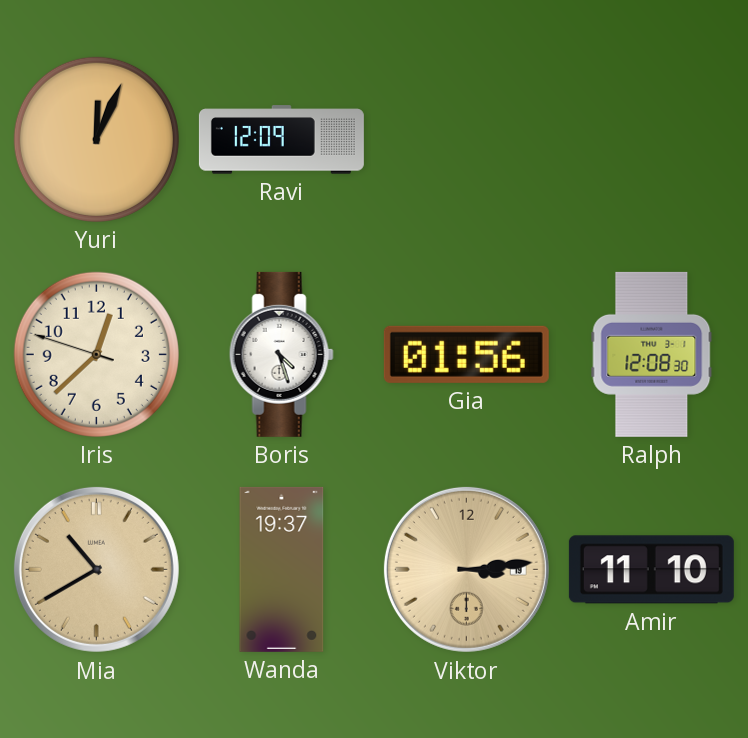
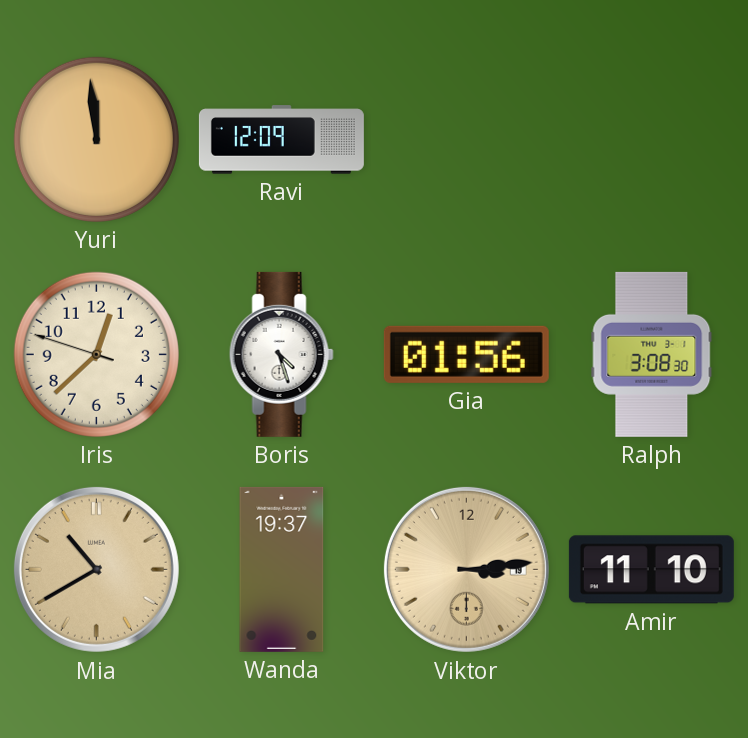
Yuri: 12:04 -> 11:59
Ralph: 12:08 -> 3:08
